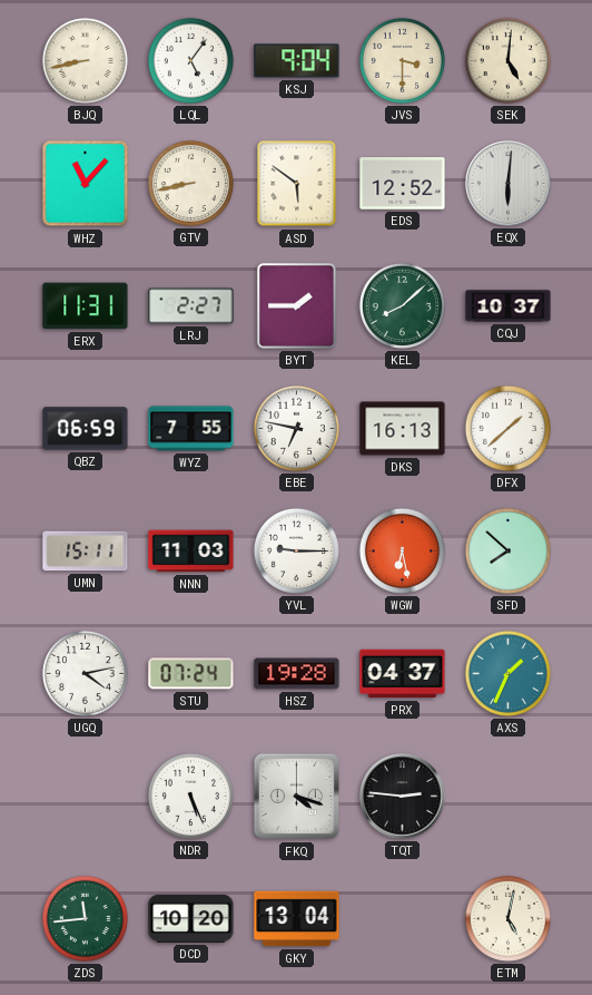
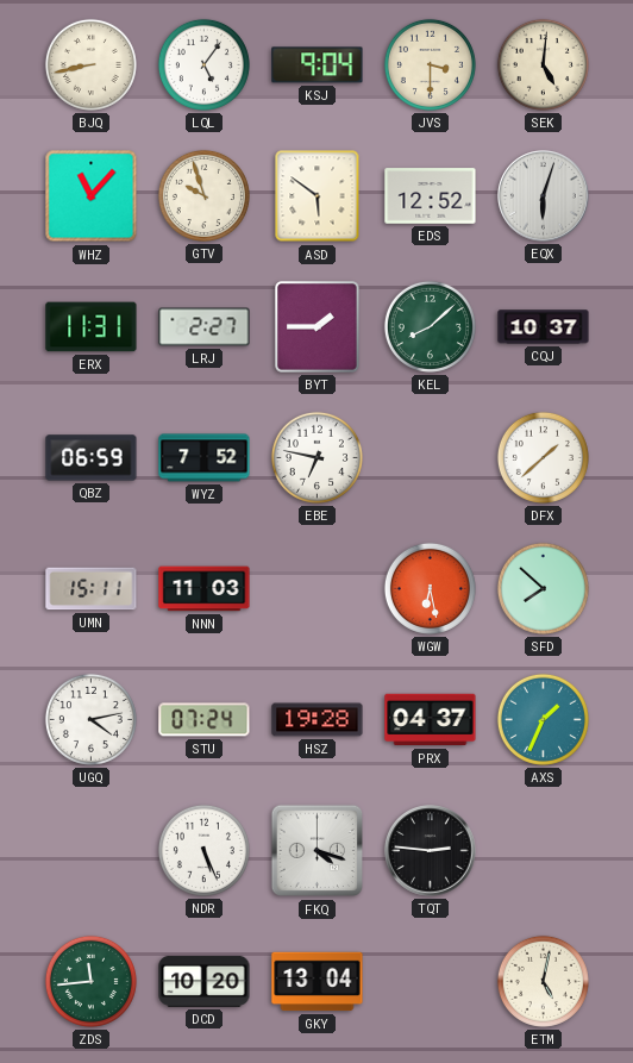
GTV: 8:43 -> 9:57
EQX: 6:01 -> 6:03
WYZ: 7:55 -> 7:52
DKS: 16:13 -> none
YVL: 9:15 -> none
